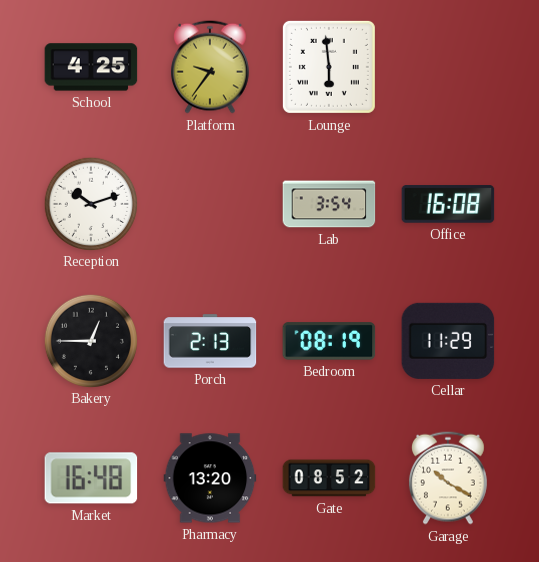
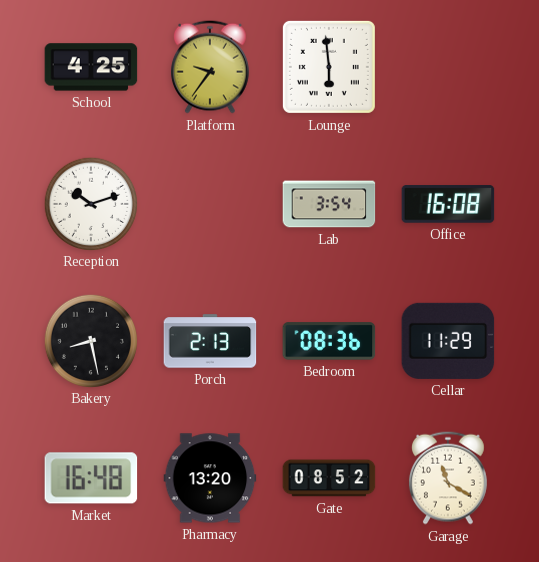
Bakery: 12:45 -> 8:28
Bedroom: 08:19 -> 08:36
Garage: 10:20 -> 11:20
